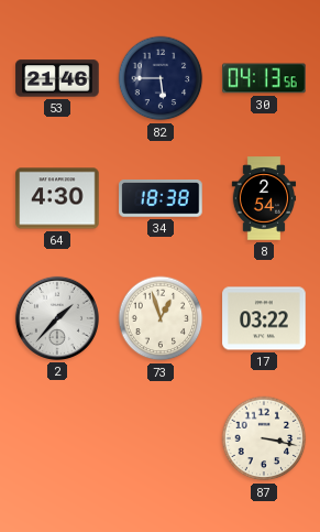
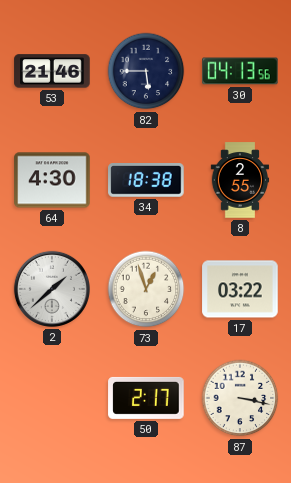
8: 2:54 -> 2:55
2: 1:37 -> 1:38
50: none -> 2:17
